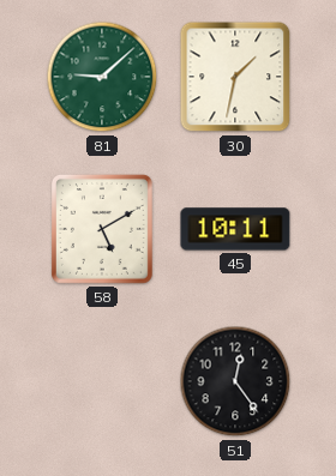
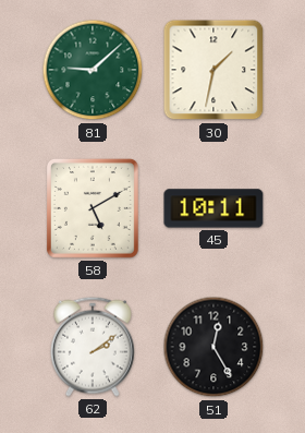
62: none -> 2:09
51: 12:24 -> 12:25
